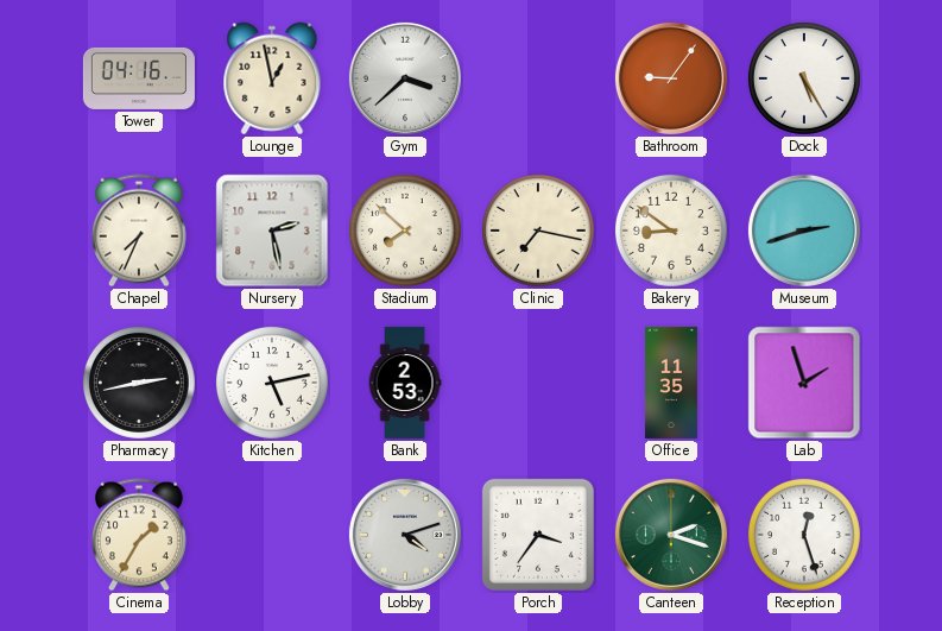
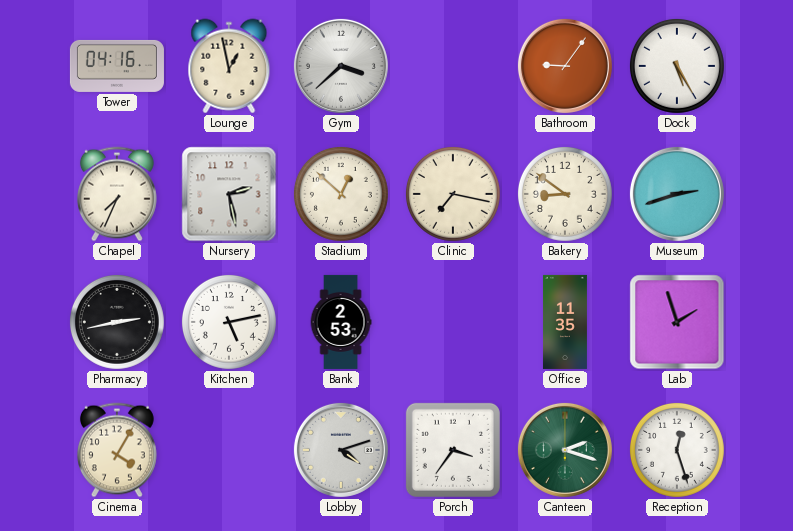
Stadium: 7:52 -> 12:52
Cinema: 1:35 -> 4:05
